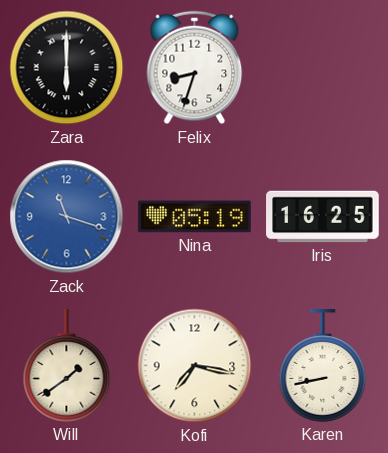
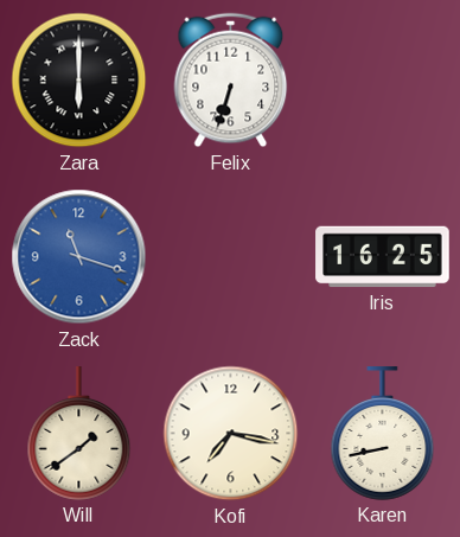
Felix: 8:33 -> 6:33
Nina: 05:19 -> none
